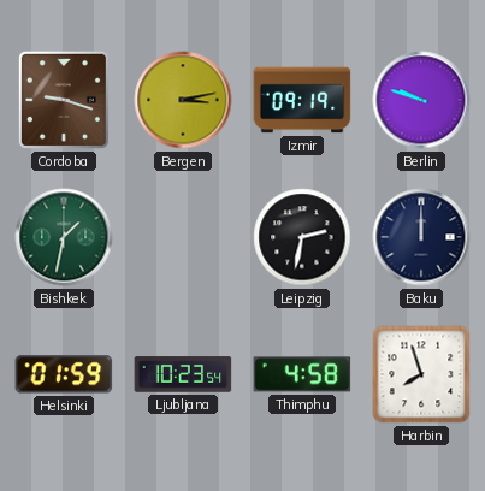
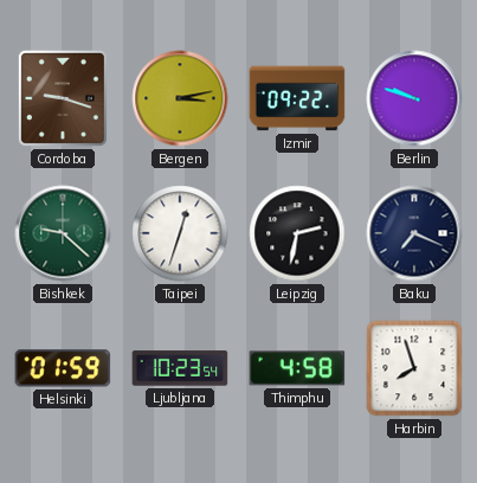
Izmir: 09:19 -> 09:22
Bishkek: 1:32 -> 9:22
Taipei: none -> 12:33
Baku: 12:00 -> 7:19
